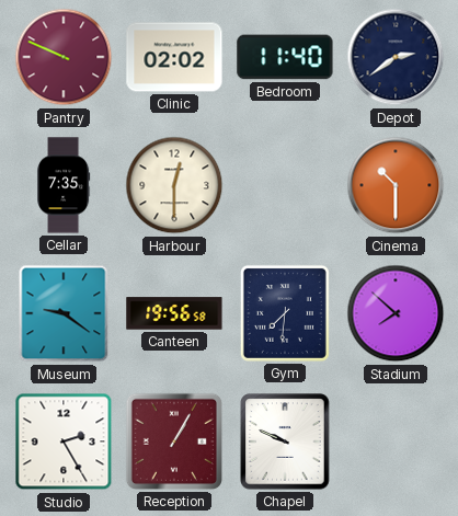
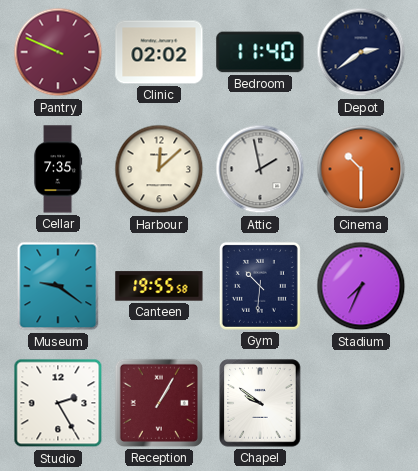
Harbour: 12:30 -> 12:08
Attic: none -> 1:58
Canteen: 19:56 -> 19:55
Gym: 7:31 -> 10:31
Stadium: 7:52 -> 7:34
Chapel: 9:49 -> 9:51
